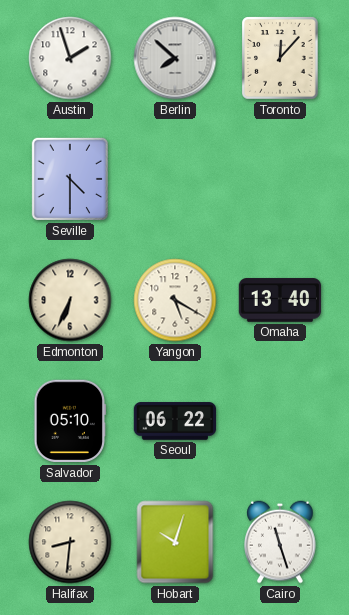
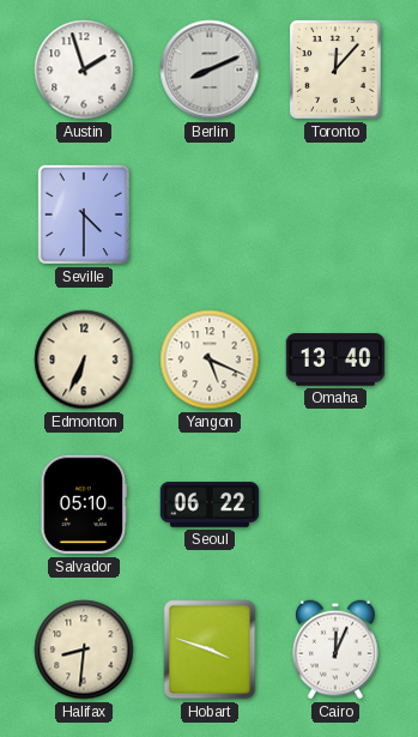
Berlin: 7:52 -> 8:11
Yangon: 5:20 -> 5:19
Hobart: 10:03 -> 3:48
Cairo: 11:27 -> 12:04
